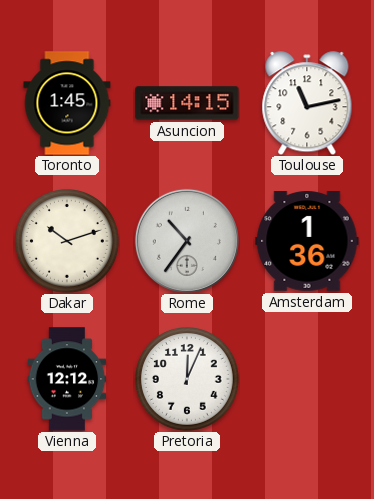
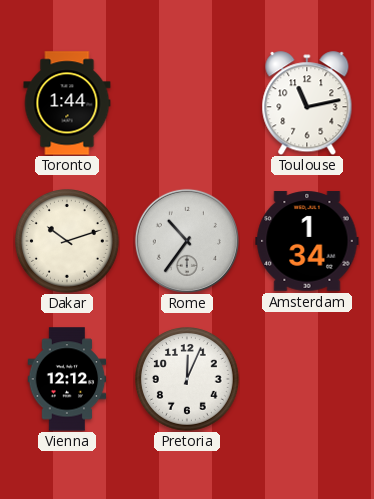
Toronto: 1:45 -> 1:44
Asuncion: 14:15 -> none
Amsterdam: 1:36 -> 1:34
